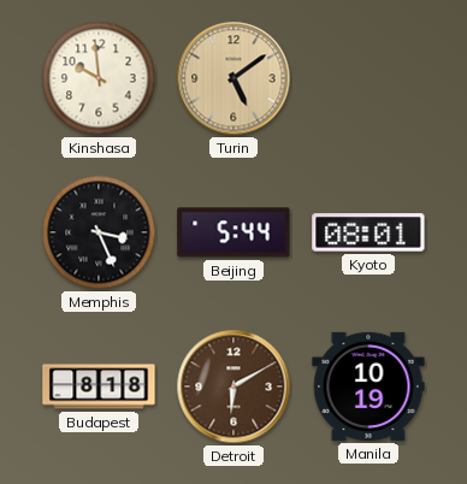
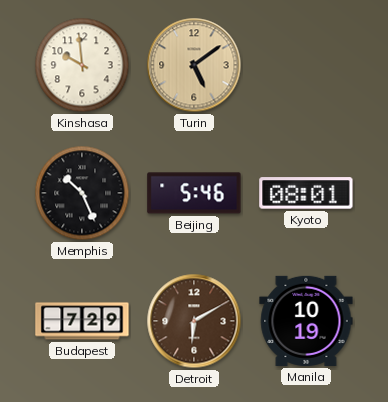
Memphis: 3:26 -> 10:26
Beijing: 5:44 -> 5:46
Budapest: 8:18 -> 7:29
